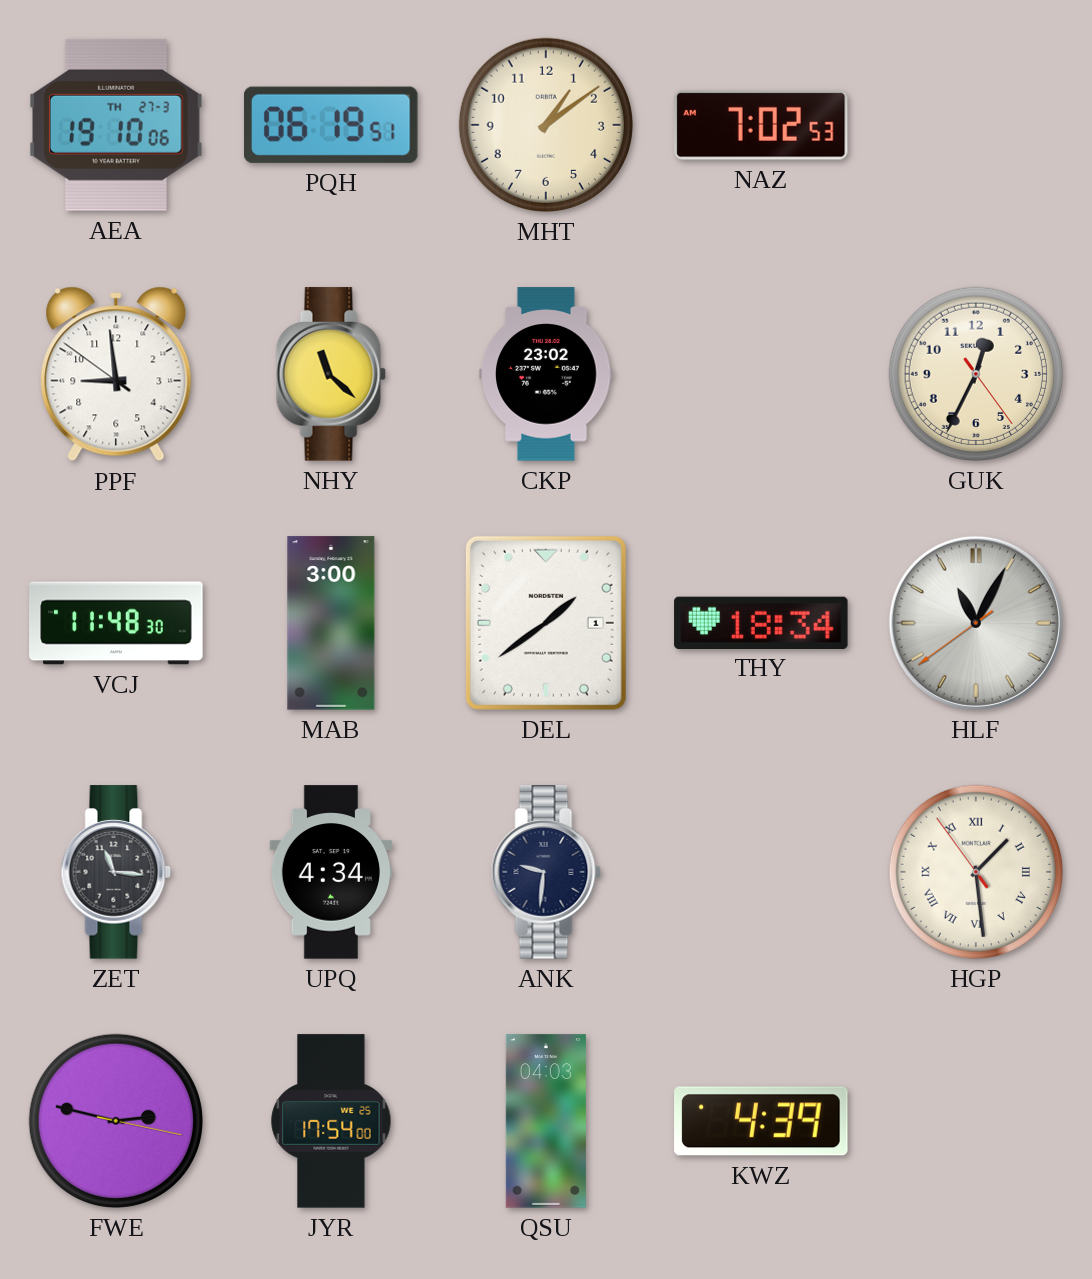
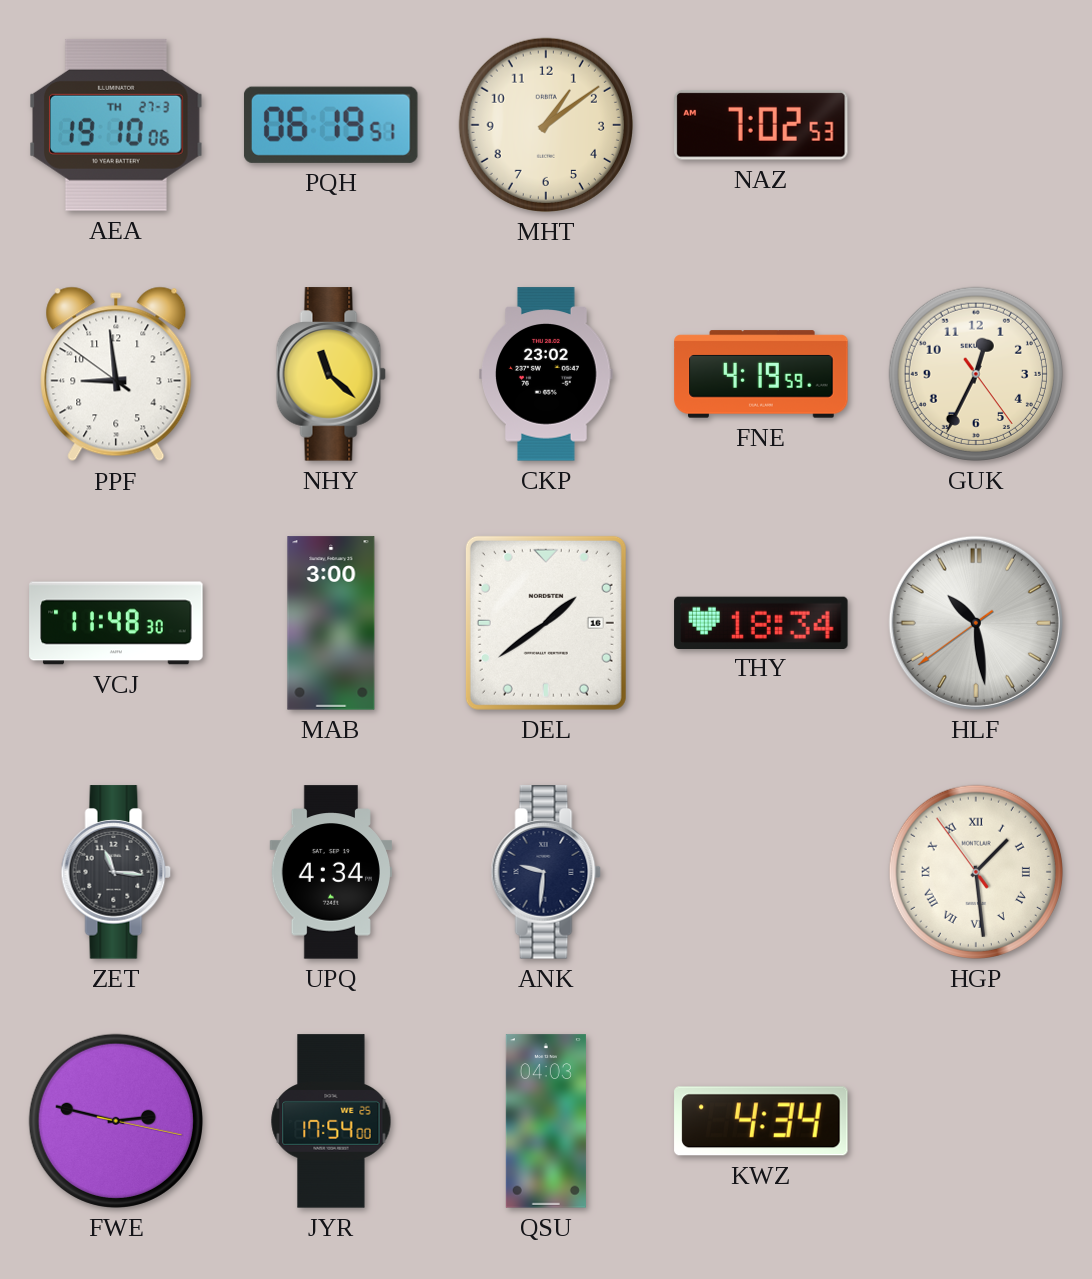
FNE: none -> 4:19
DEL date: 1 -> 16
HLF: 11:04 -> 10:28
KWZ: 4:39 -> 4:34
